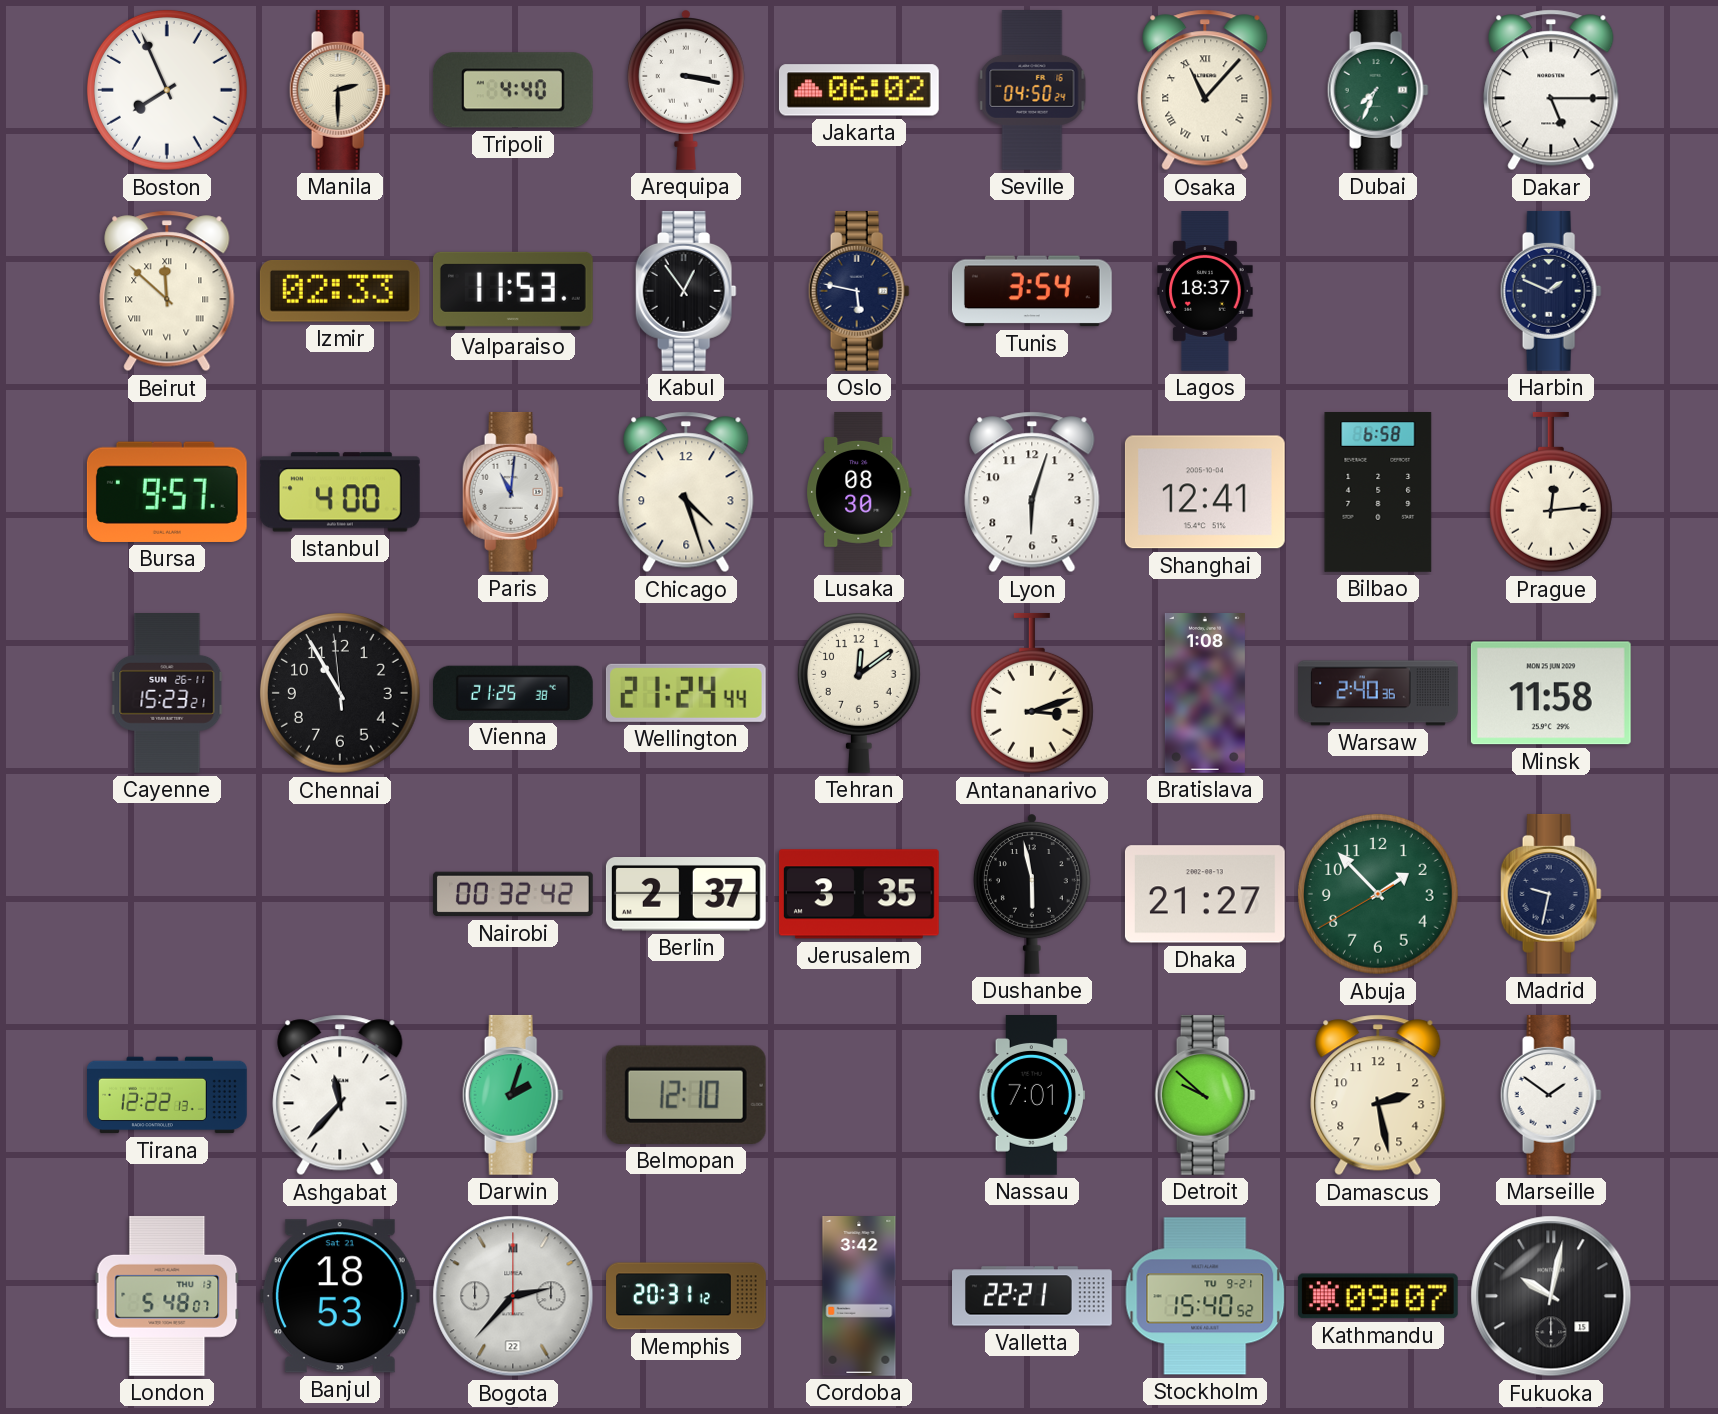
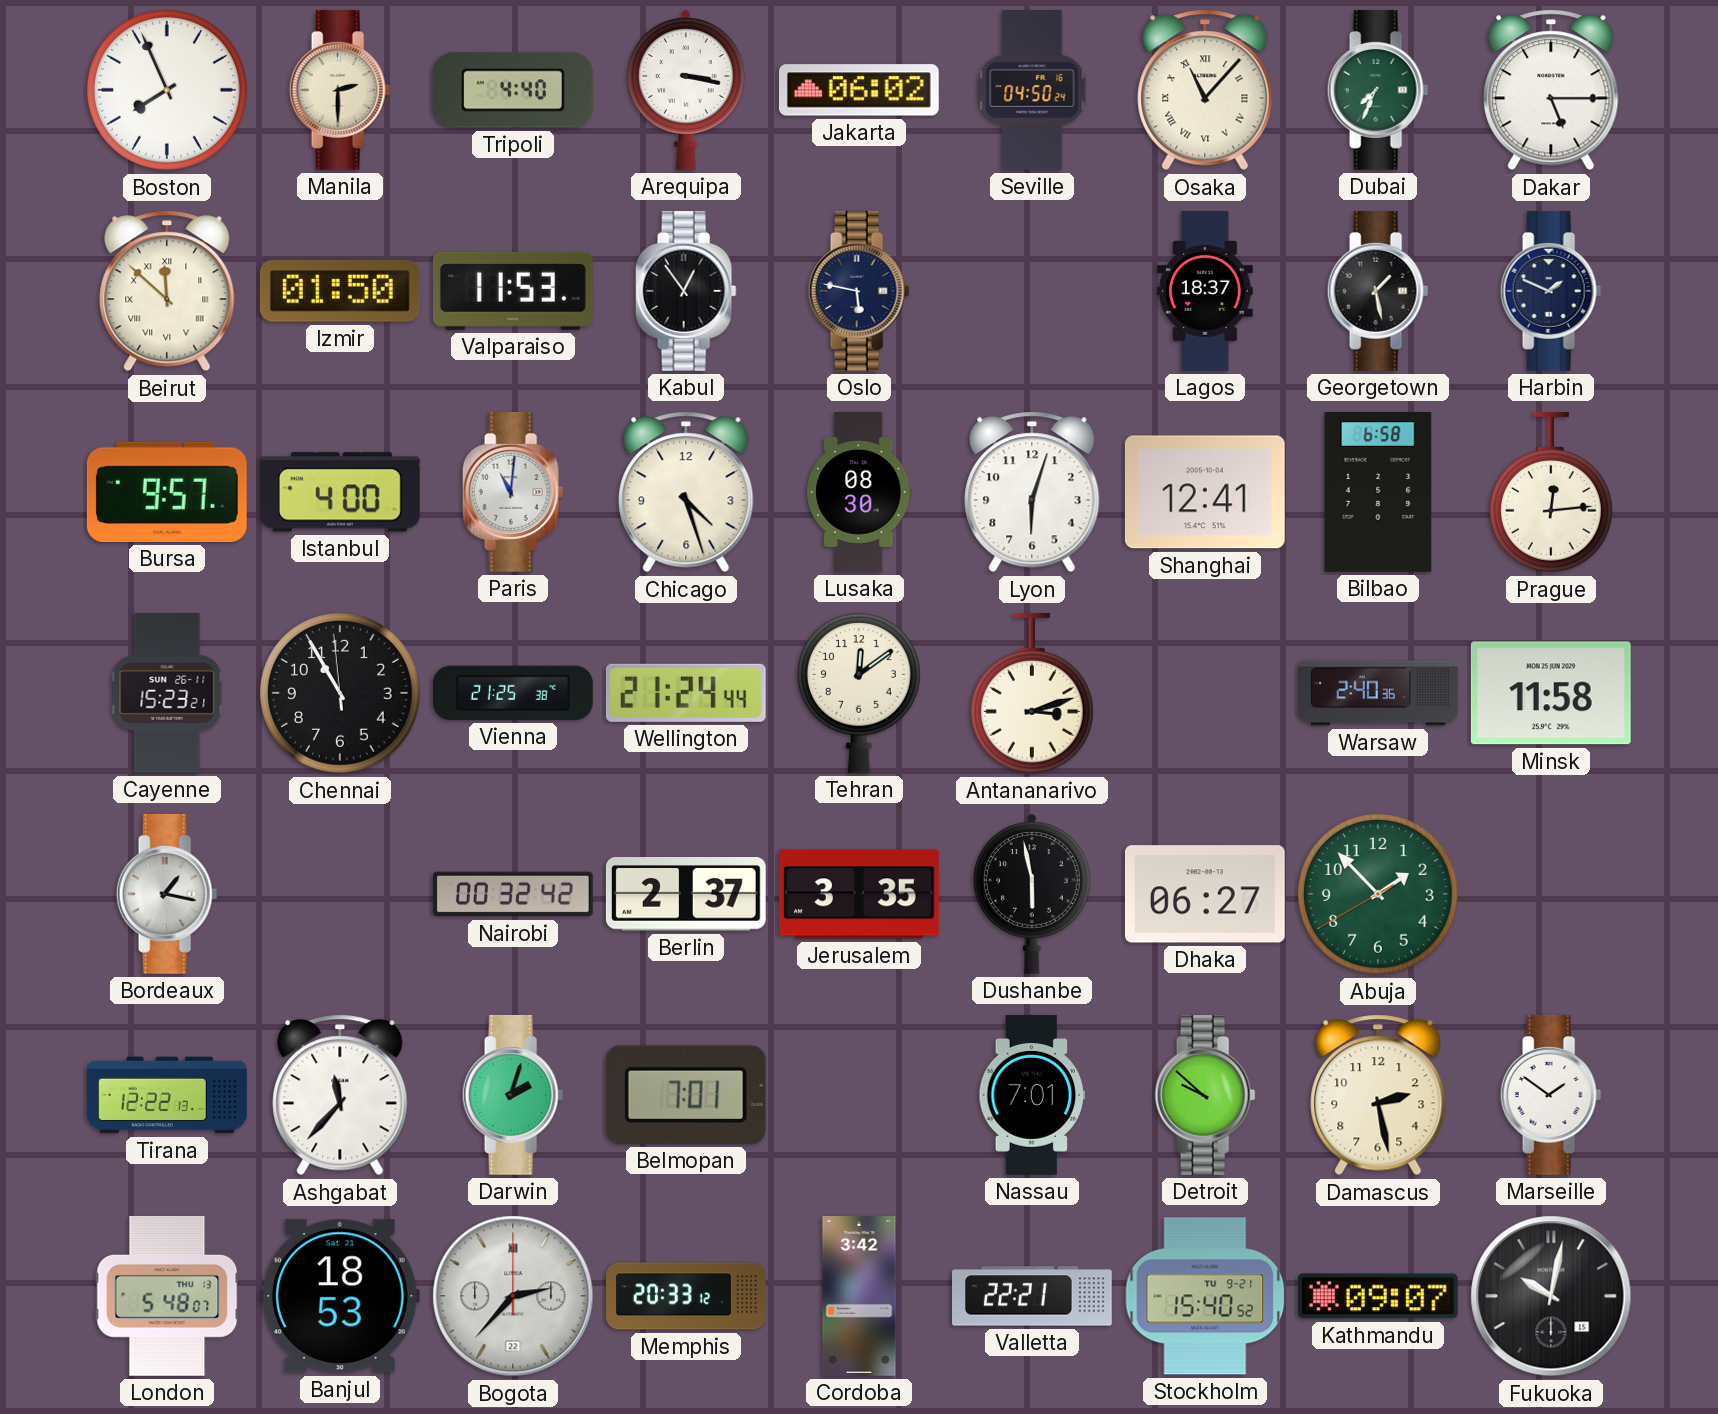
Izmir: 02:33 -> 01:50
Tunis: 3:54 -> none
Georgetown: none -> 1:28
Bratislava: 1:08 -> none
Bordeaux: none -> 1:17
Dhaka: 21:27 -> 06:27
Madrid: 9:32 -> none
Belmopan: 12:10 -> 7:01
Memphis: 20:31 -> 20:33
